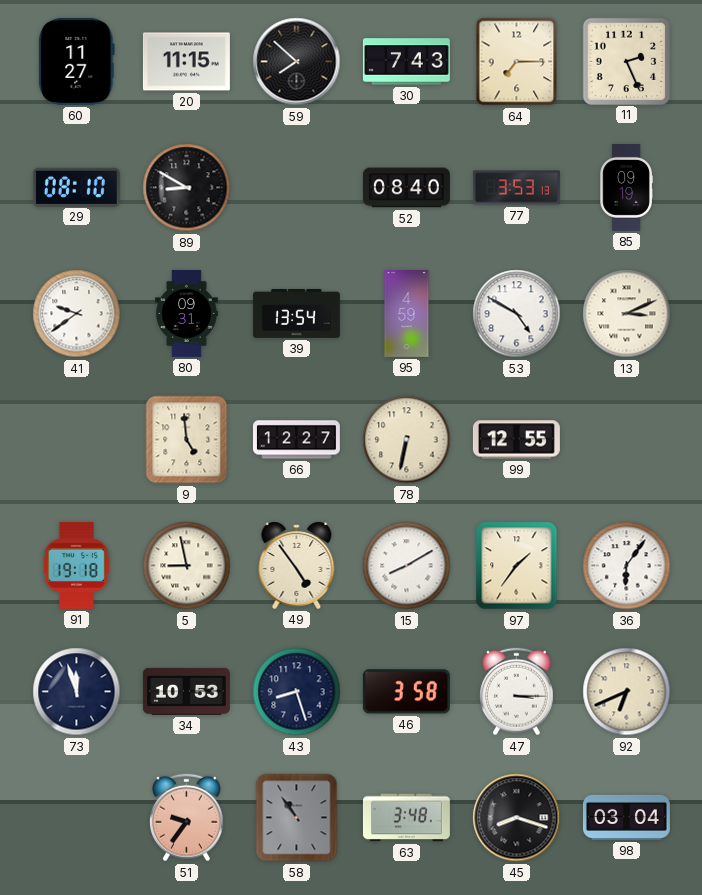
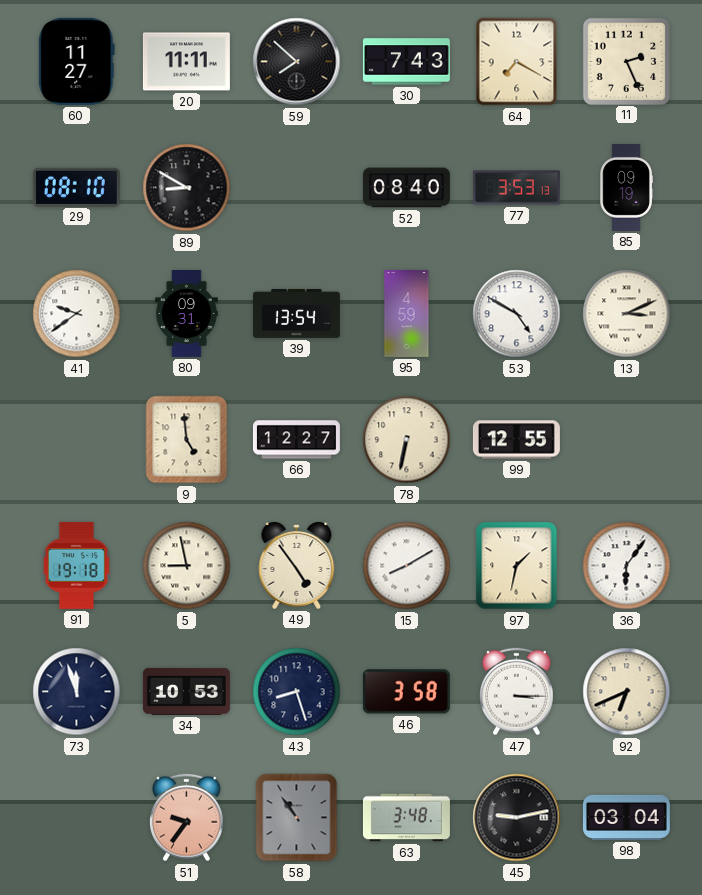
20: 11:15 -> 11:11
64: 7:15 -> 7:20
97: 1:36 -> 1:32
45: 8:18 -> 9:13
